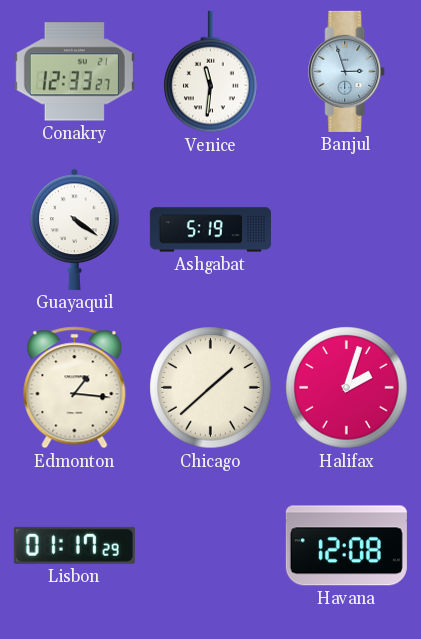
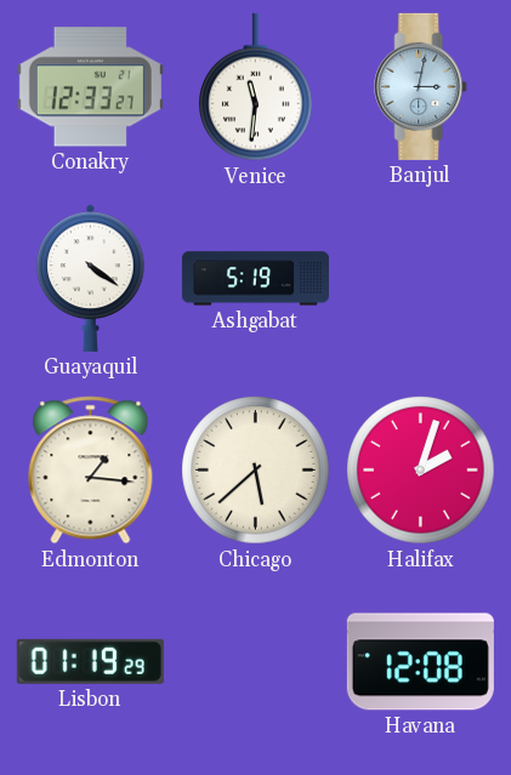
Banjul: 2:57 -> 3:02
Chicago: 1:38 -> 5:38
Lisbon: 01:17 -> 01:19
